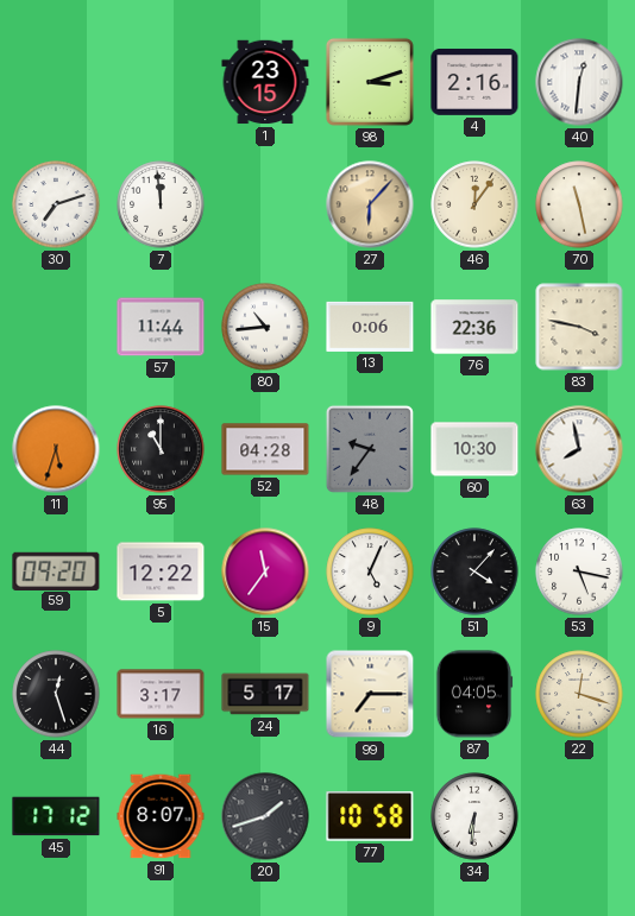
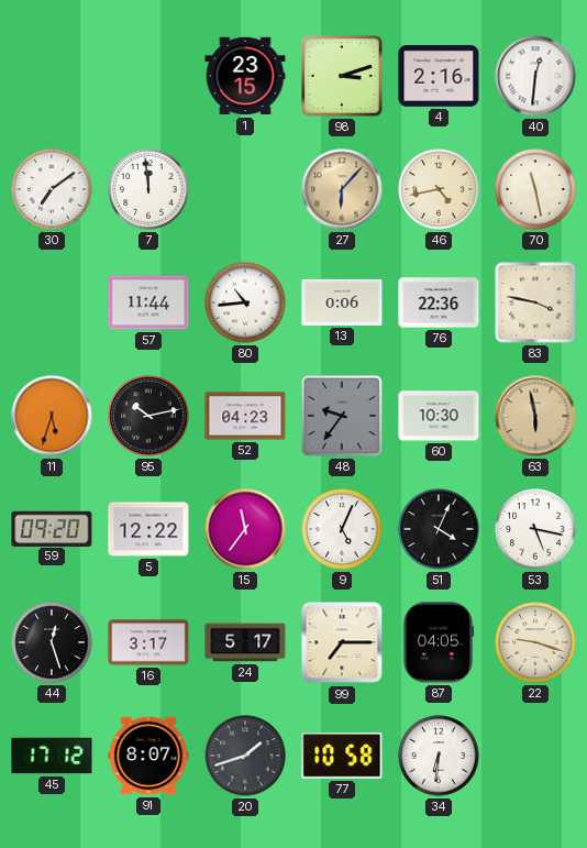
30: 7:12 -> 7:09
46: 12:06 -> 4:43
95: 11:00 -> 10:13
52: 04:28 -> 04:23
63: 7:58 -> 5:58
63 dial: white -> champagne
51: 4:07 -> 4:04
22: 12:18 -> 9:18
